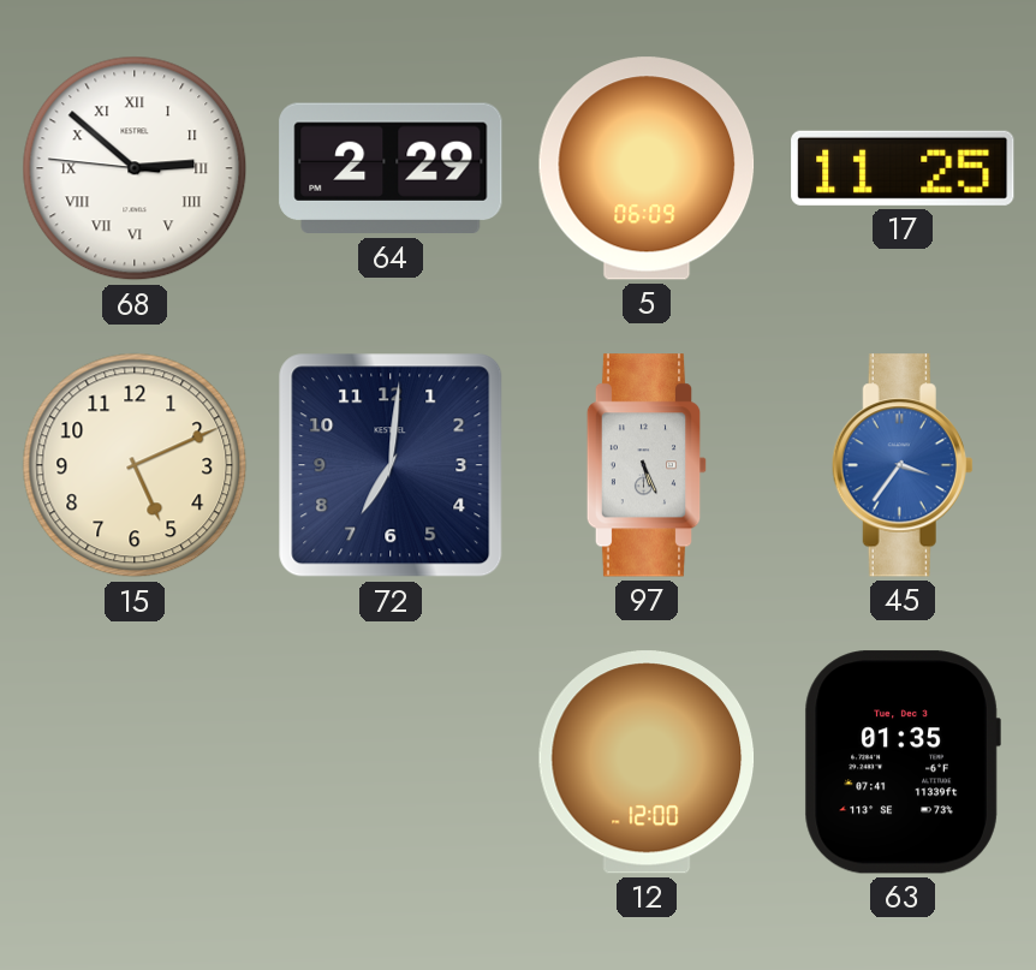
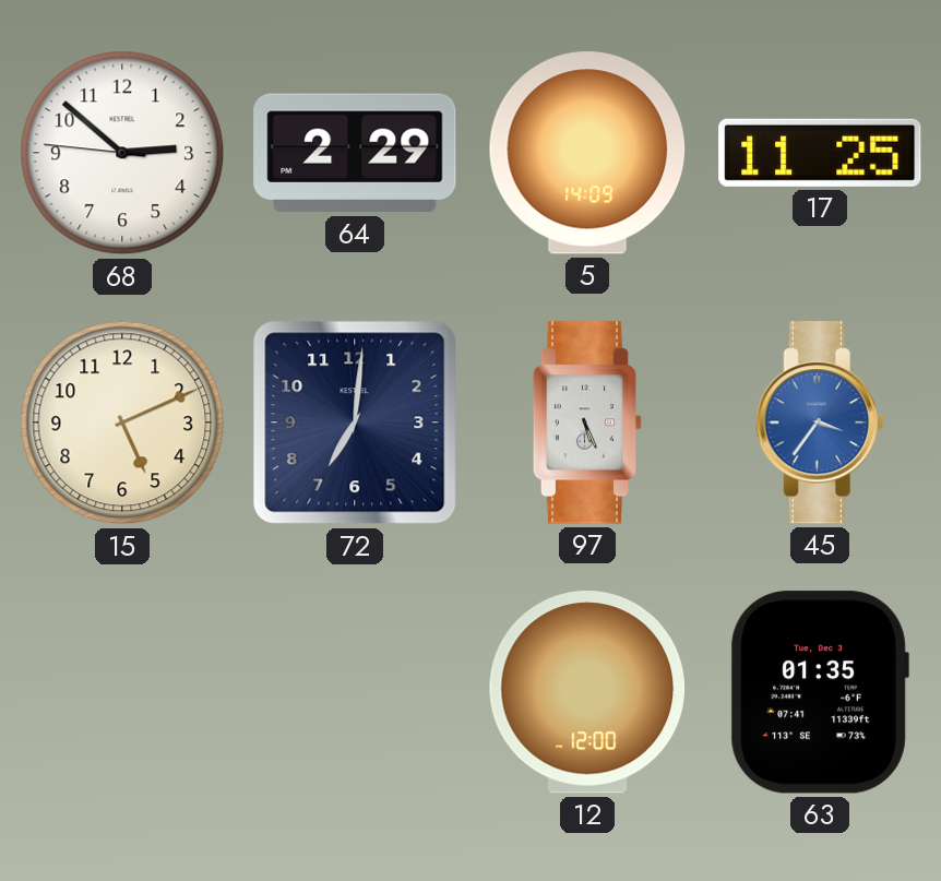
68 numerals: Roman -> Arabic
5: 06:09 -> 14:09
